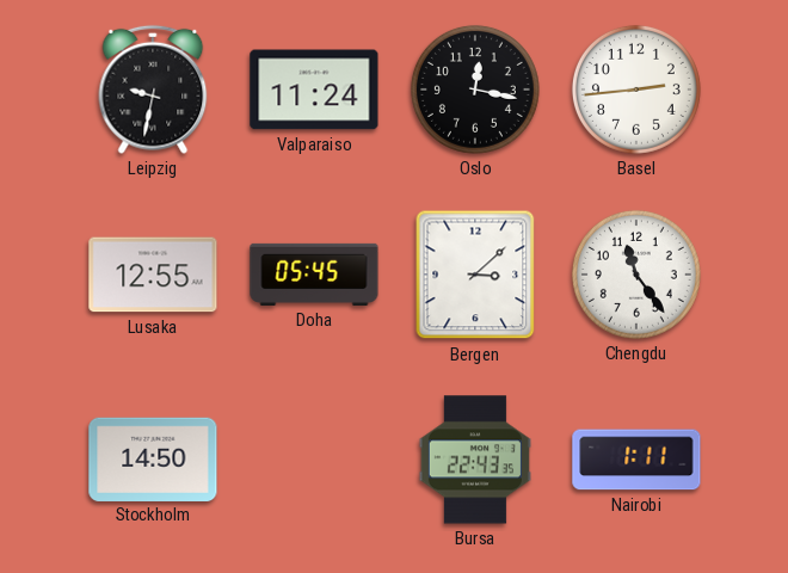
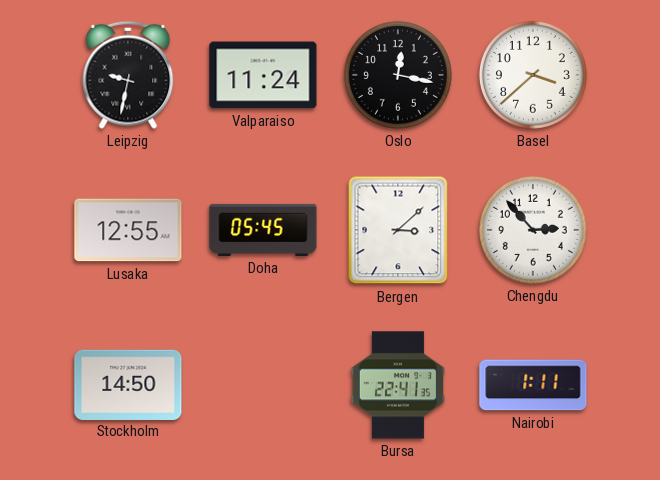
Basel: 2:44 -> 3:38
Chengdu: 11:24 -> 2:53
Bursa: 22:43 -> 22:41
